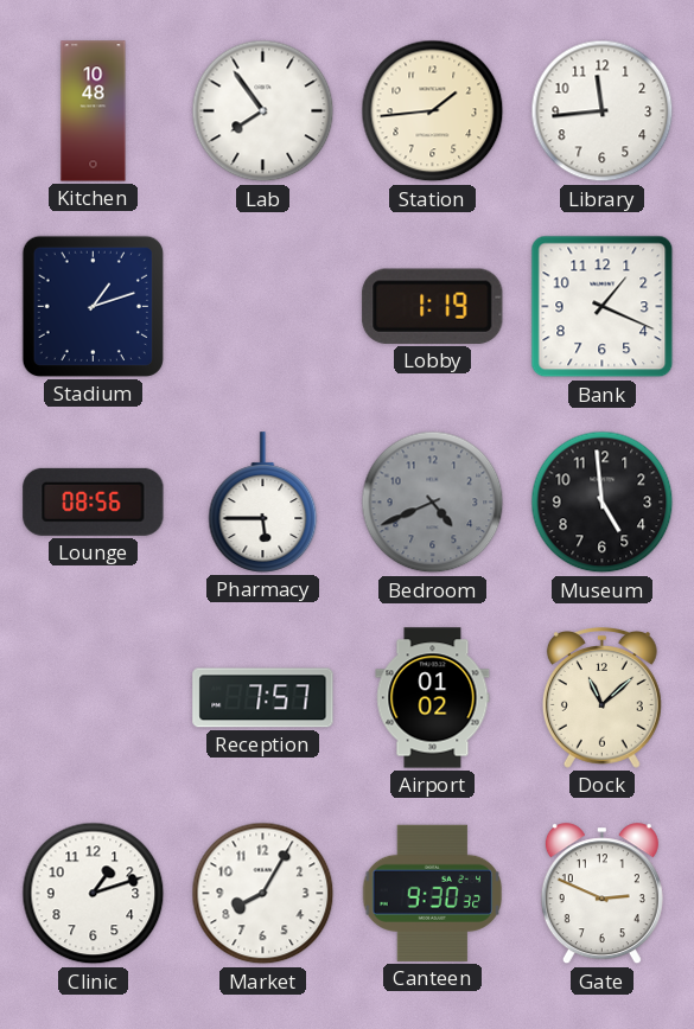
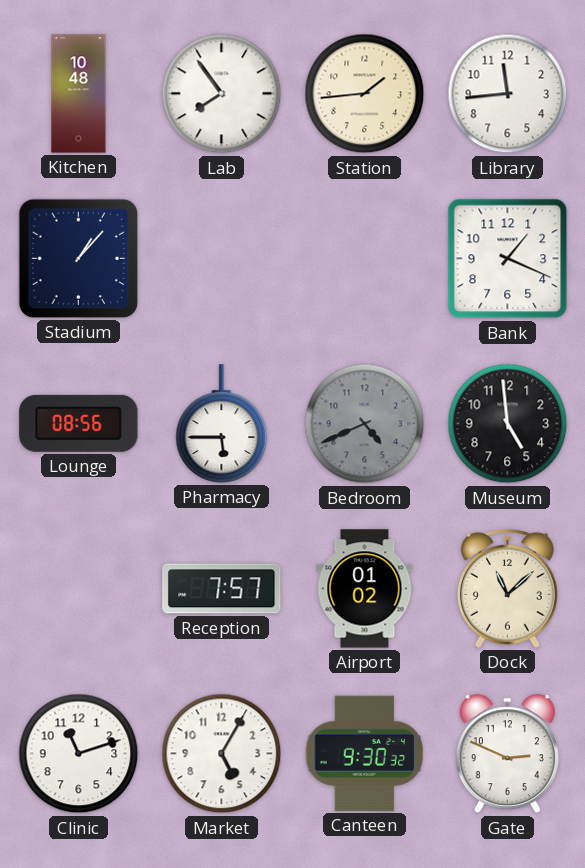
Stadium: 1:12 -> 1:07
Lobby: 1:19 -> none
Clinic: 1:12 -> 11:12
Market: 8:05 -> 5:05
